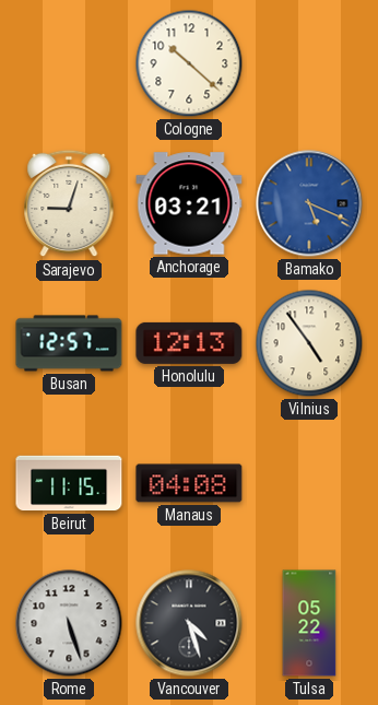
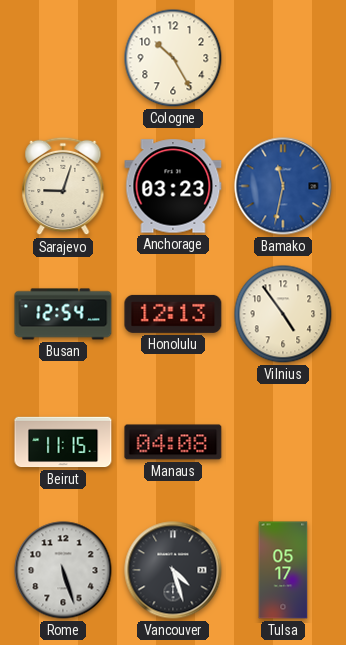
Cologne: 10:22 -> 10:25
Anchorage: 03:21 -> 03:23
Bamako: 5:19 -> 11:32
Busan: 12:57 -> 12:54
Tulsa: 05:22 -> 05:17
